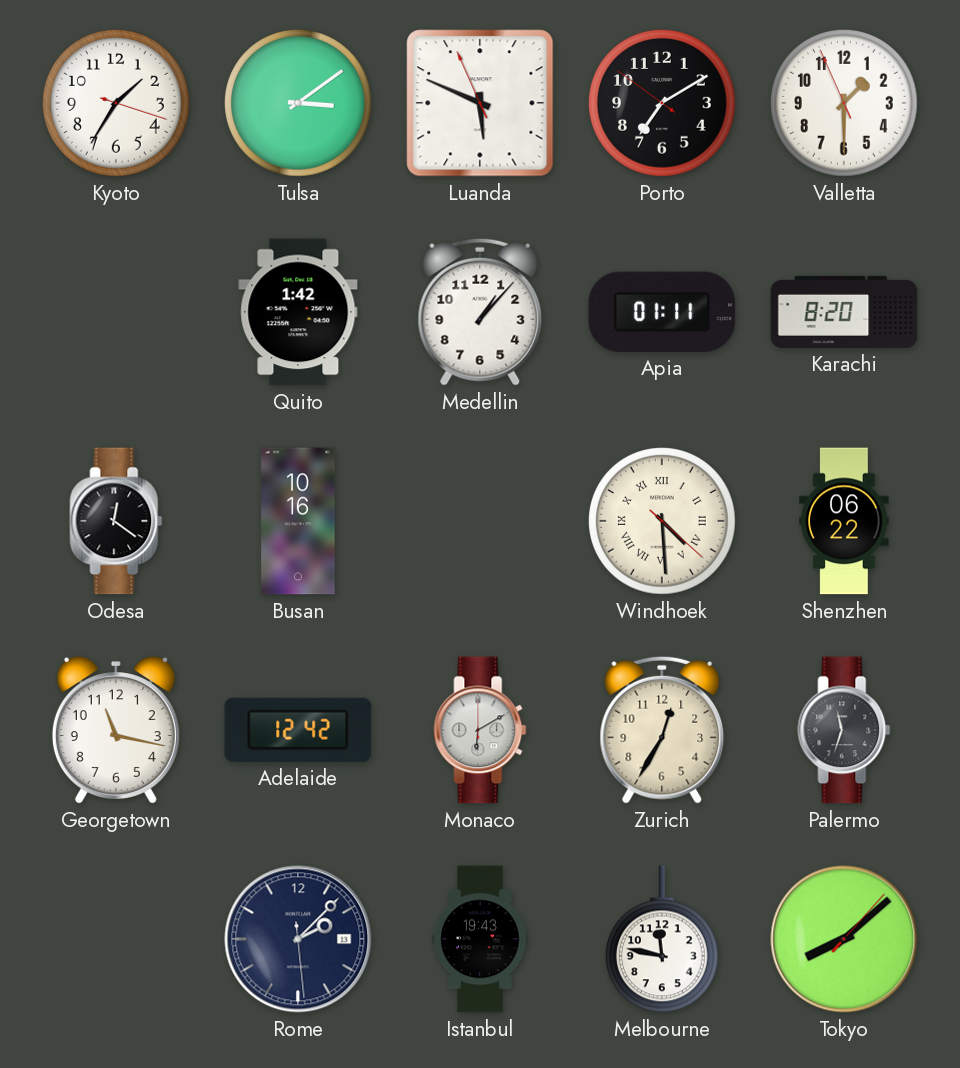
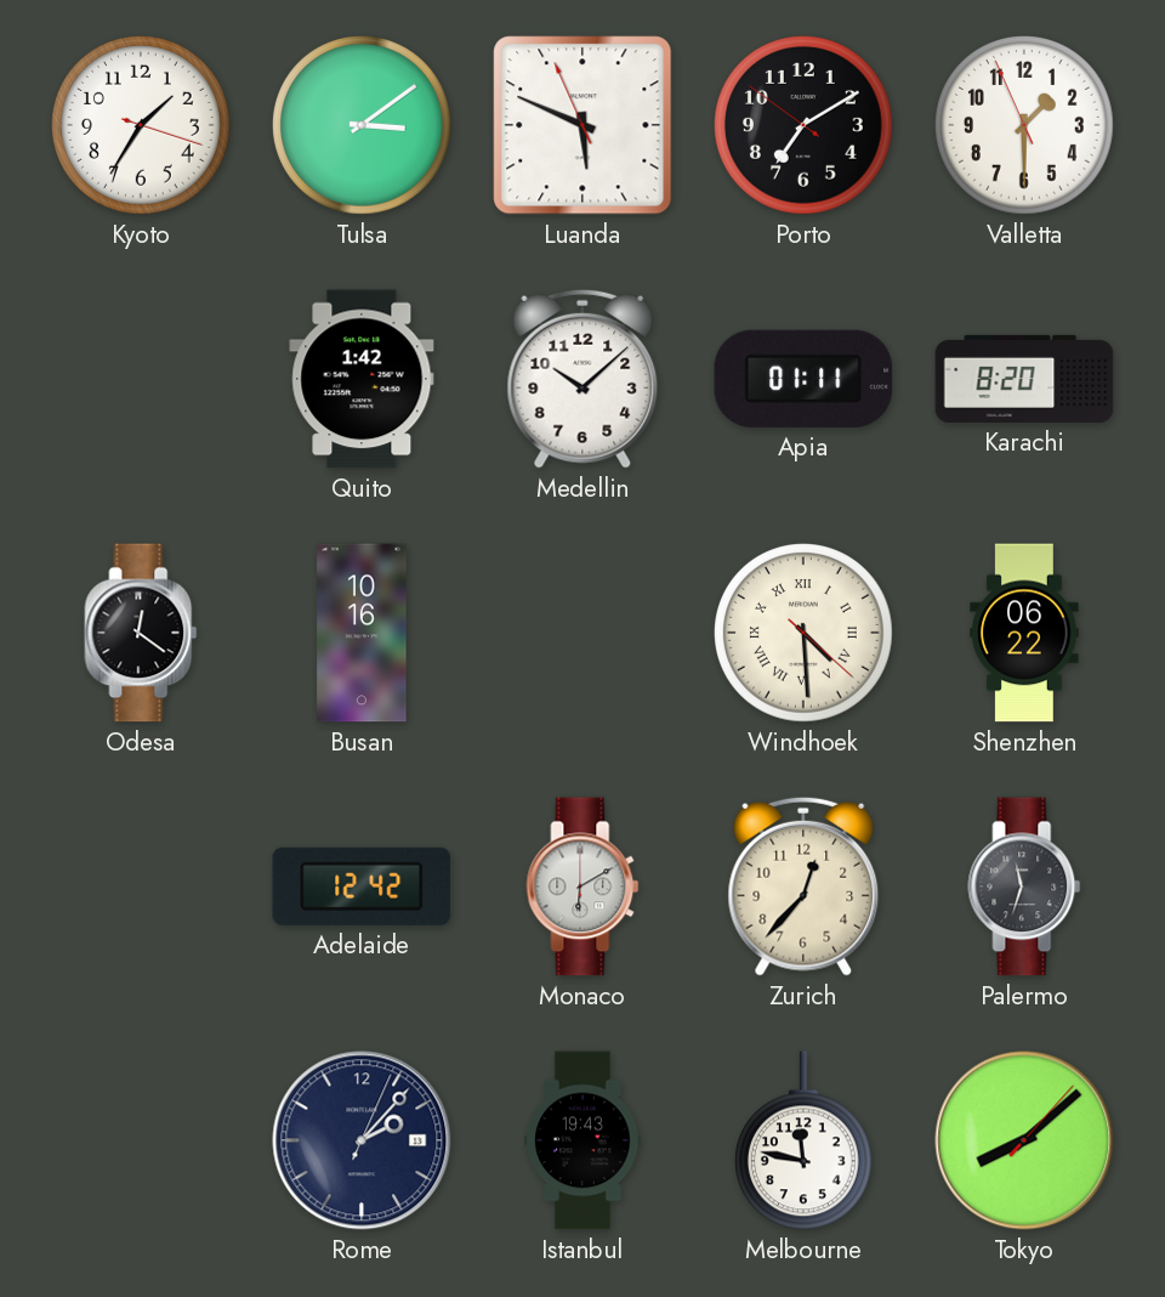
Medellin: 1:07 -> 10:08
Georgetown: 11:17 -> none
Zurich: 12:35 -> 12:37
Rome: 2:07:29 -> 2:07:04
